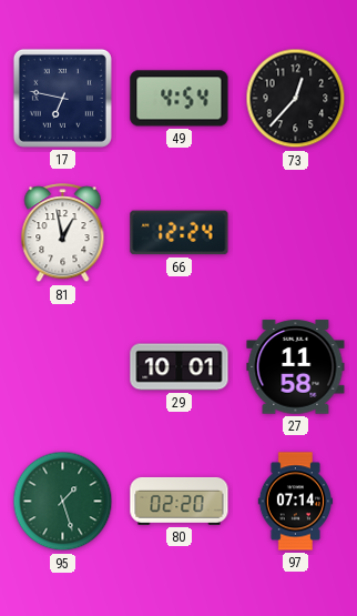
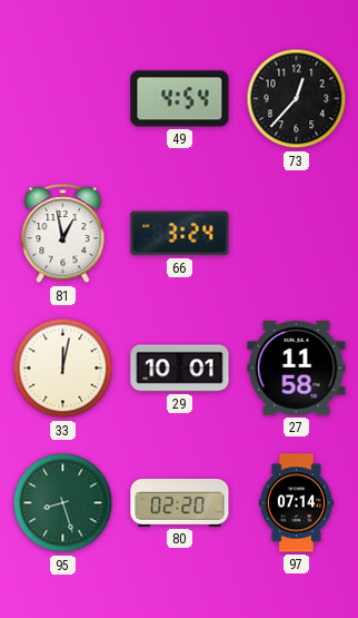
17: 6:47 -> none
66: 12:24 -> 3:24
33: none -> 12:02
95: 1:27 -> 8:27
